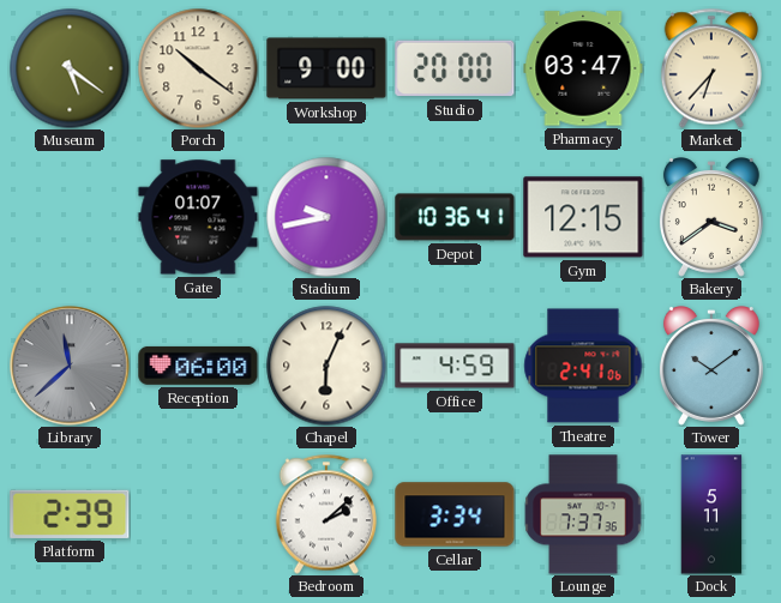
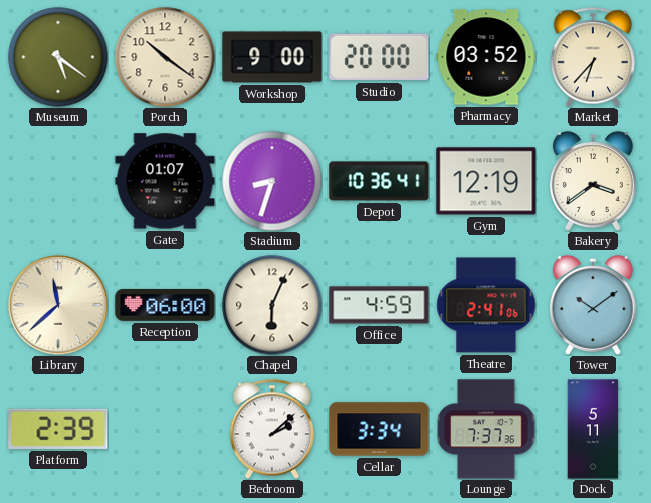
Pharmacy: 03:47 -> 03:52
Stadium: 9:43 -> 8:33
Gym: 12:15 -> 12:19
Library dial: grey -> cream
